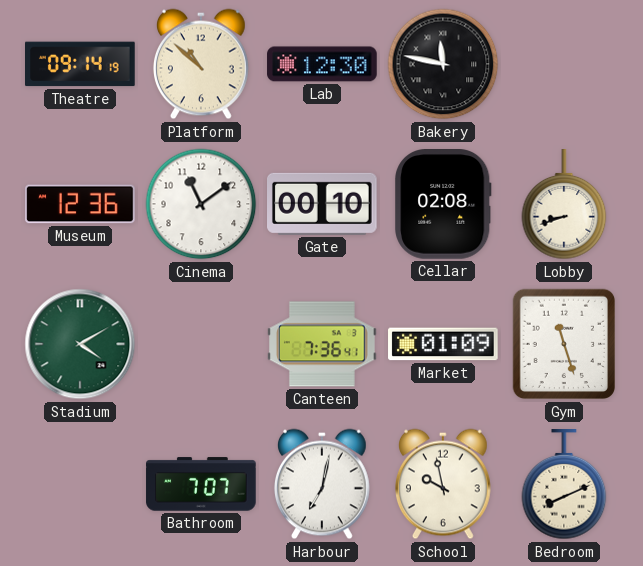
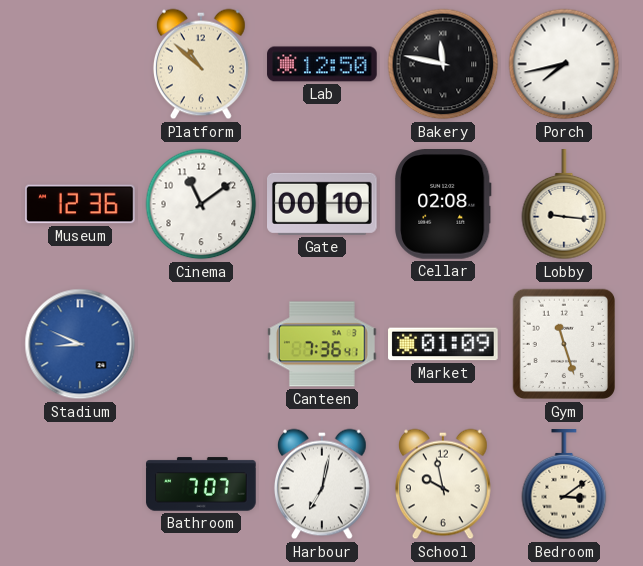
Theatre: 09:14 -> none
Lab: 12:30 -> 12:50
Porch: none -> 7:43
Lobby: 8:42 -> 9:16
Stadium: 4:10 -> 8:49
Stadium dial: green -> blue
Bedroom: 8:11 -> 3:09
